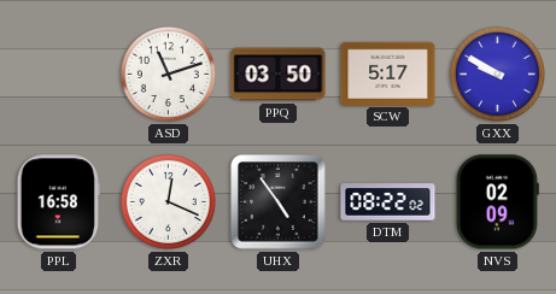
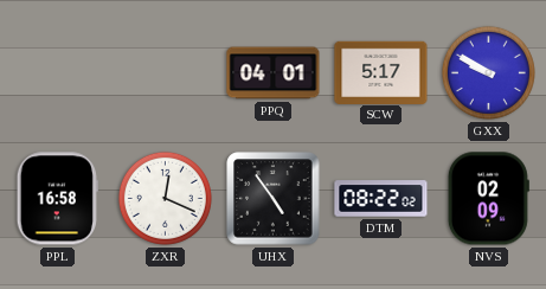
ASD: 11:12 -> none
PPQ: 03:50 -> 04:01
